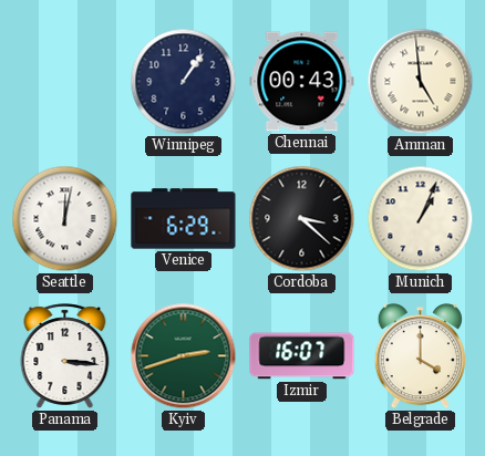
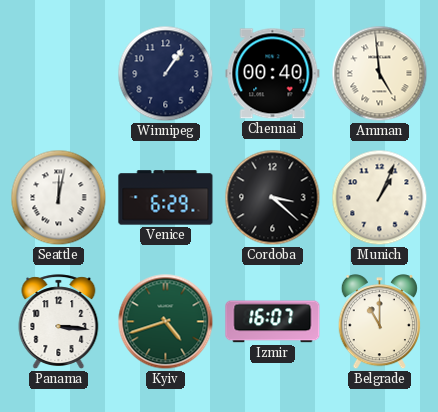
Chennai: 00:43 -> 00:40
Kyiv: 2:42 -> 4:42
Belgrade: 4:00 -> 11:00
